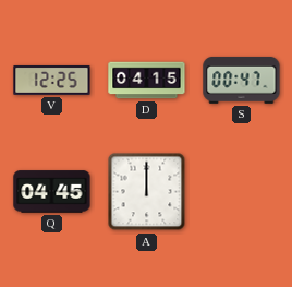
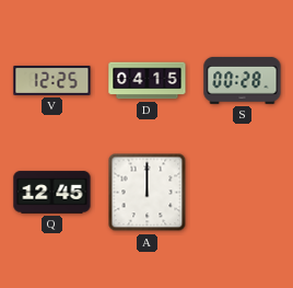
S: 00:47 -> 00:28
Q: 04:45 -> 12:45
